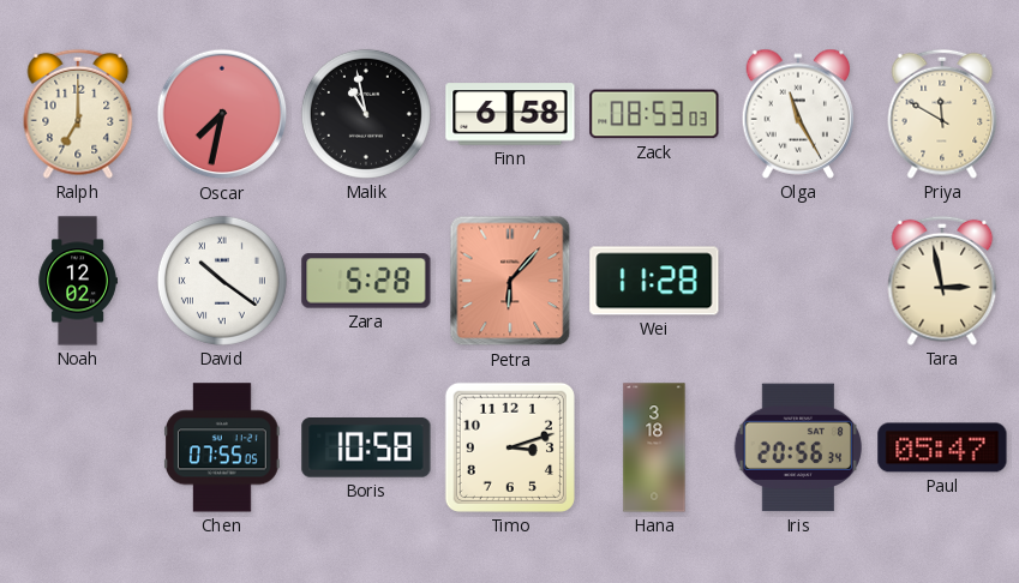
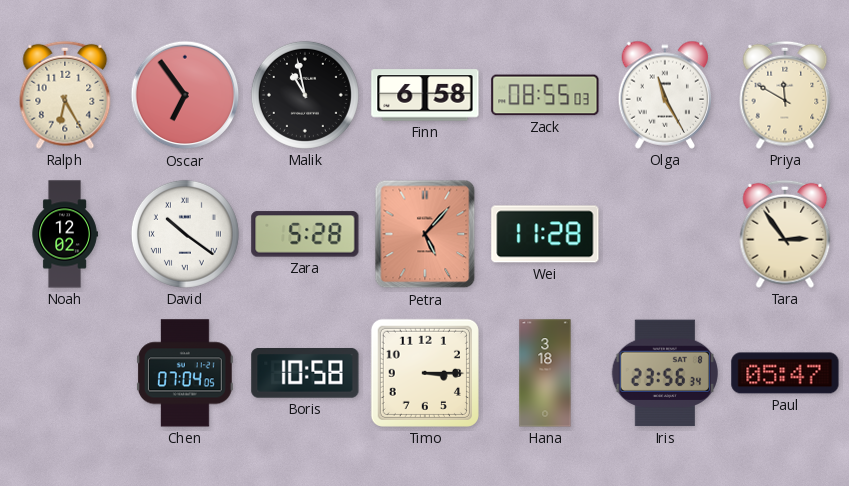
Ralph: 7:00 -> 6:25
Oscar: 7:32 -> 6:54
Zack: 08:53 -> 08:55
Petra: 6:07 -> 5:07
Tara: 2:58 -> 2:54
Chen: 07:55 -> 07:04
Timo: 3:12 -> 3:15
Iris: 20:56 -> 23:56
